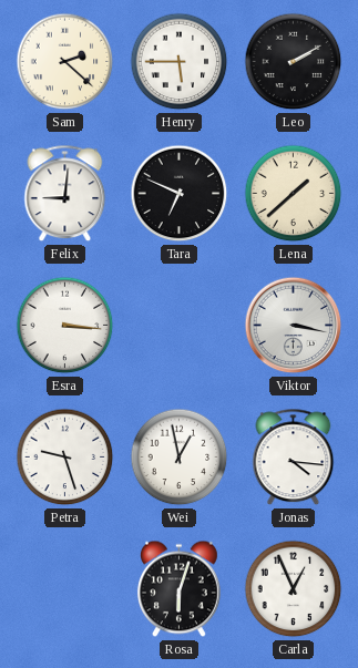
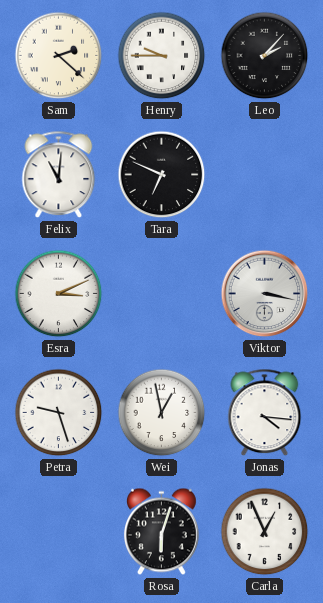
Henry: 5:45 -> 9:45
Leo: 2:10 -> 2:07
Felix: 9:01 -> 11:01
Lena: 1:38 -> none
Esra: 3:16 -> 3:11
